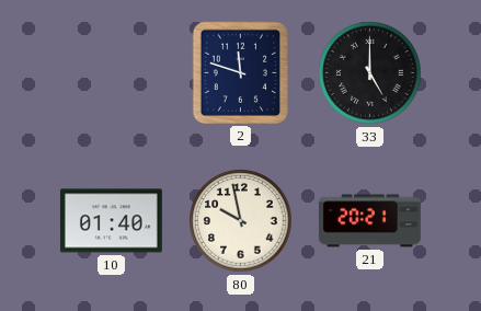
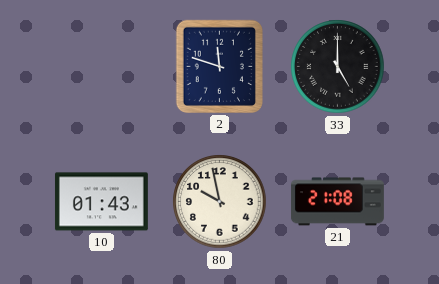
10: 01:40 -> 01:43
21: 20:21 -> 21:08
